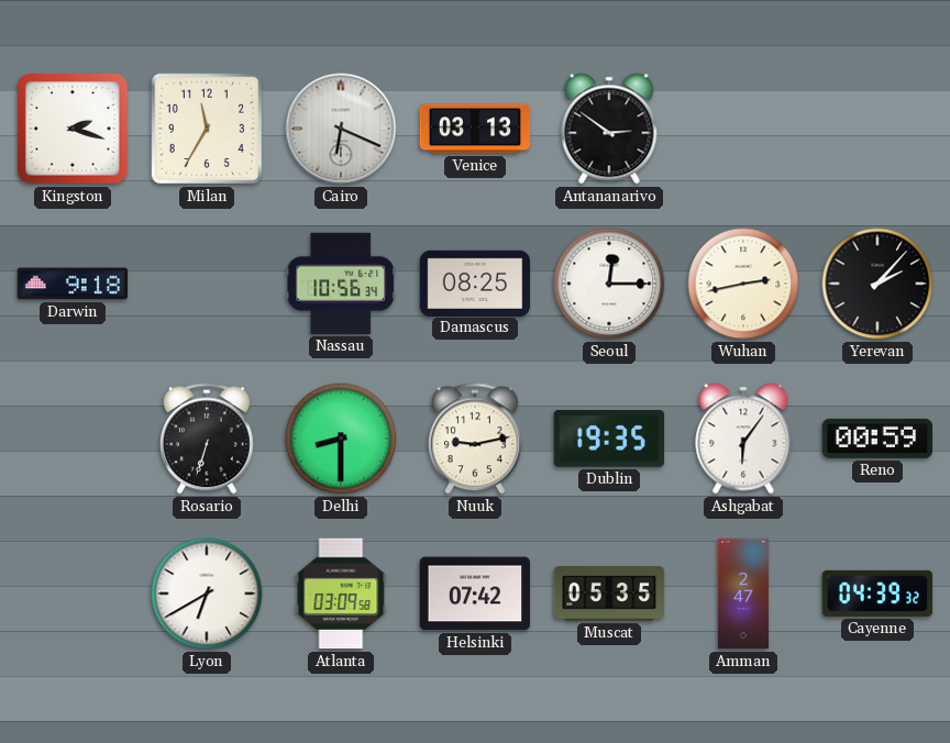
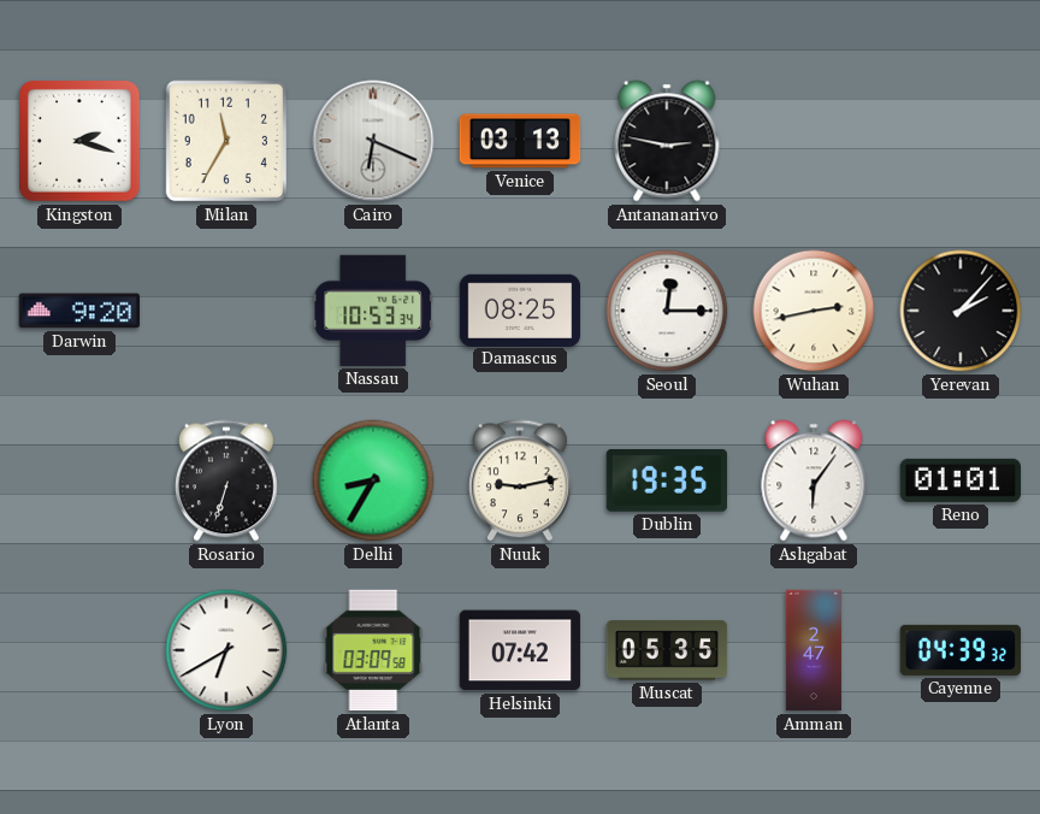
Antananarivo: 2:51 -> 2:47
Darwin: 9:18 -> 9:20
Nassau: 10:56 -> 10:53
Delhi: 8:30 -> 8:35
Reno: 00:59 -> 01:01
